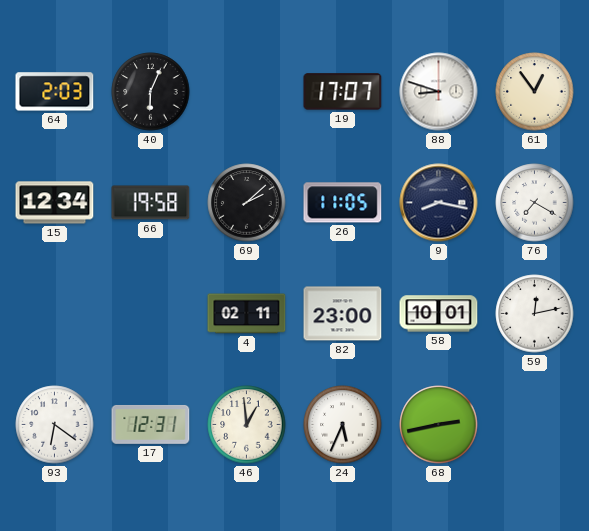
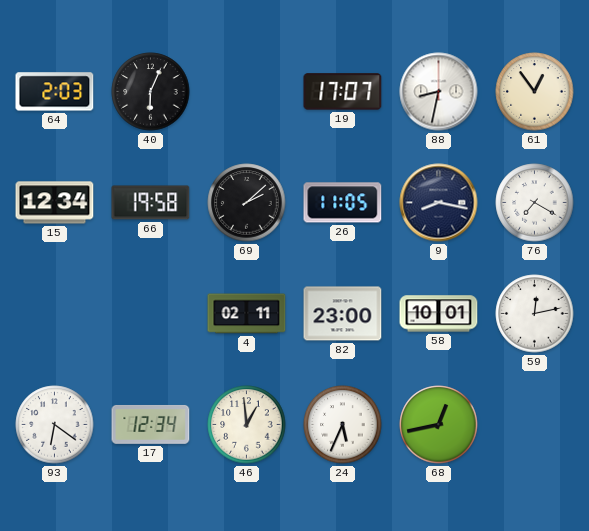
88: 8:48 -> 8:32
17: 12:31 -> 12:34
68: 2:43 -> 12:43
